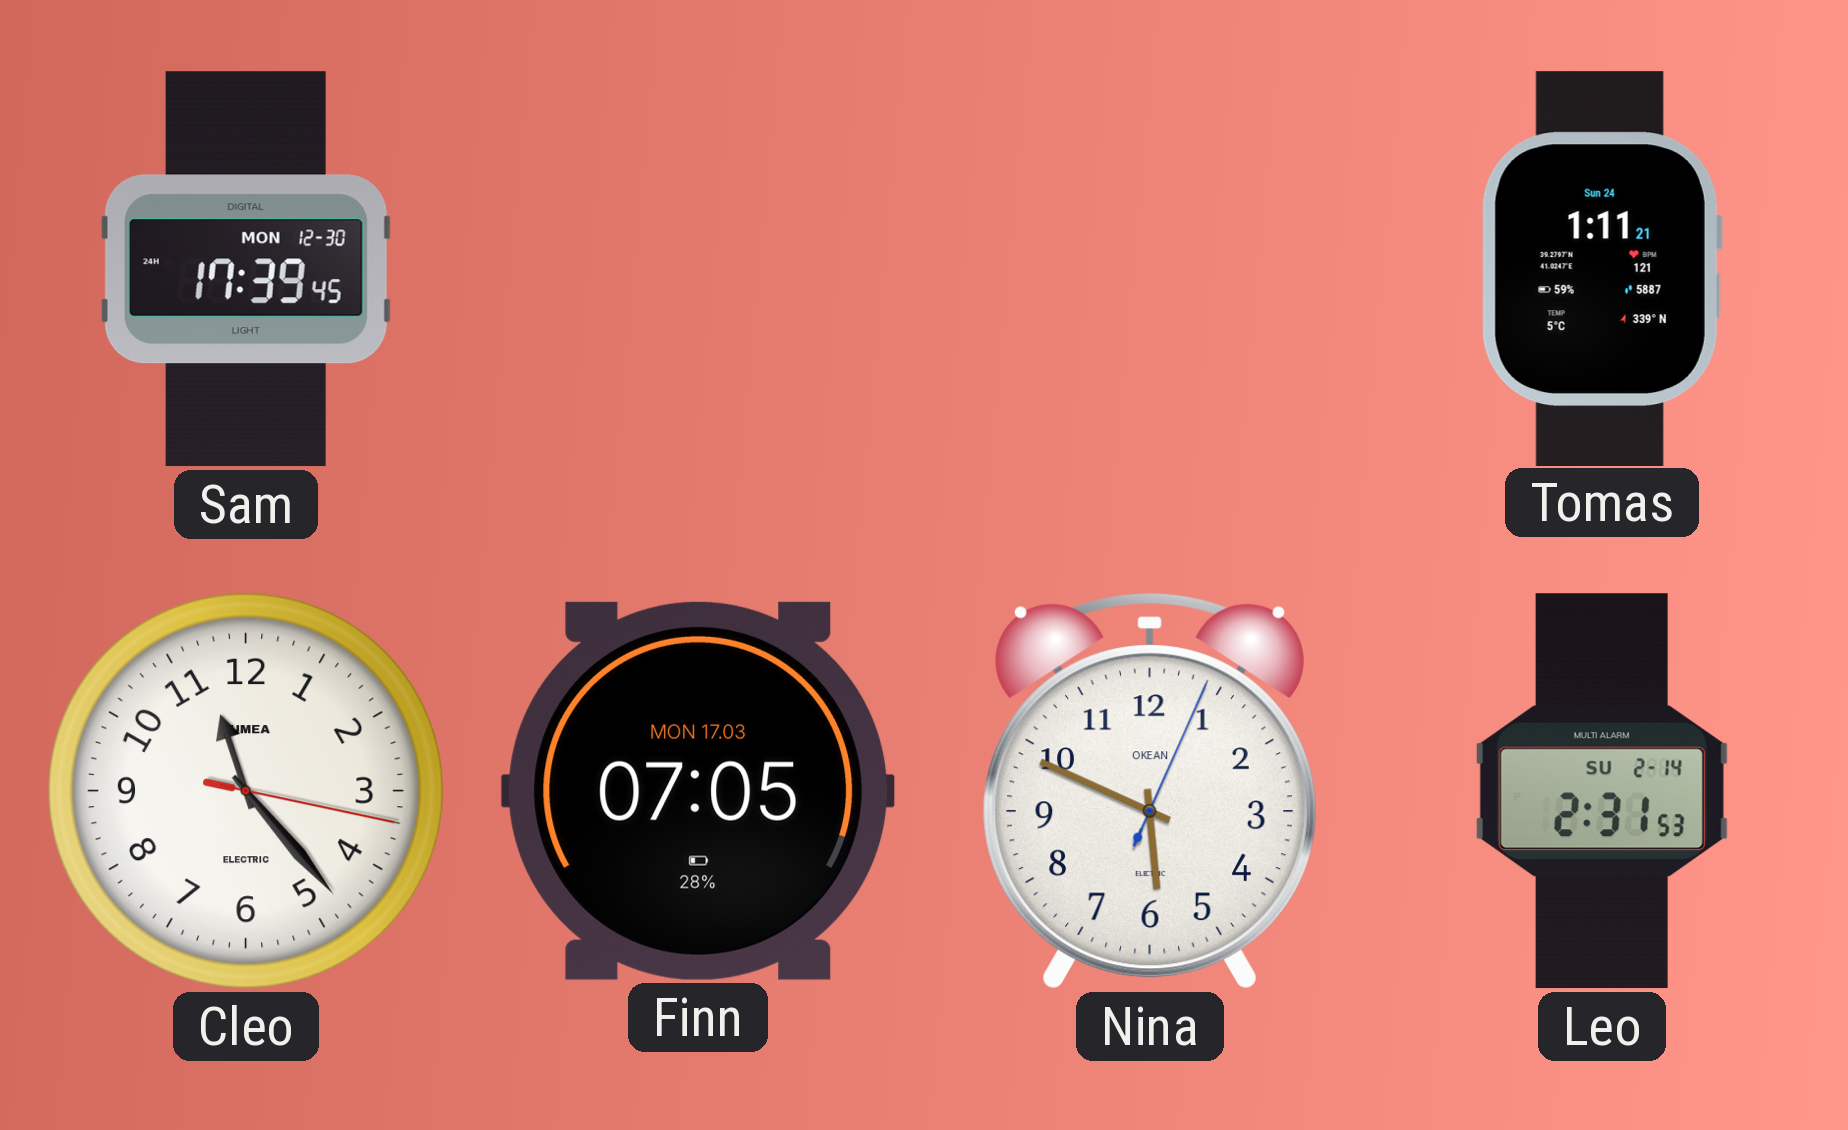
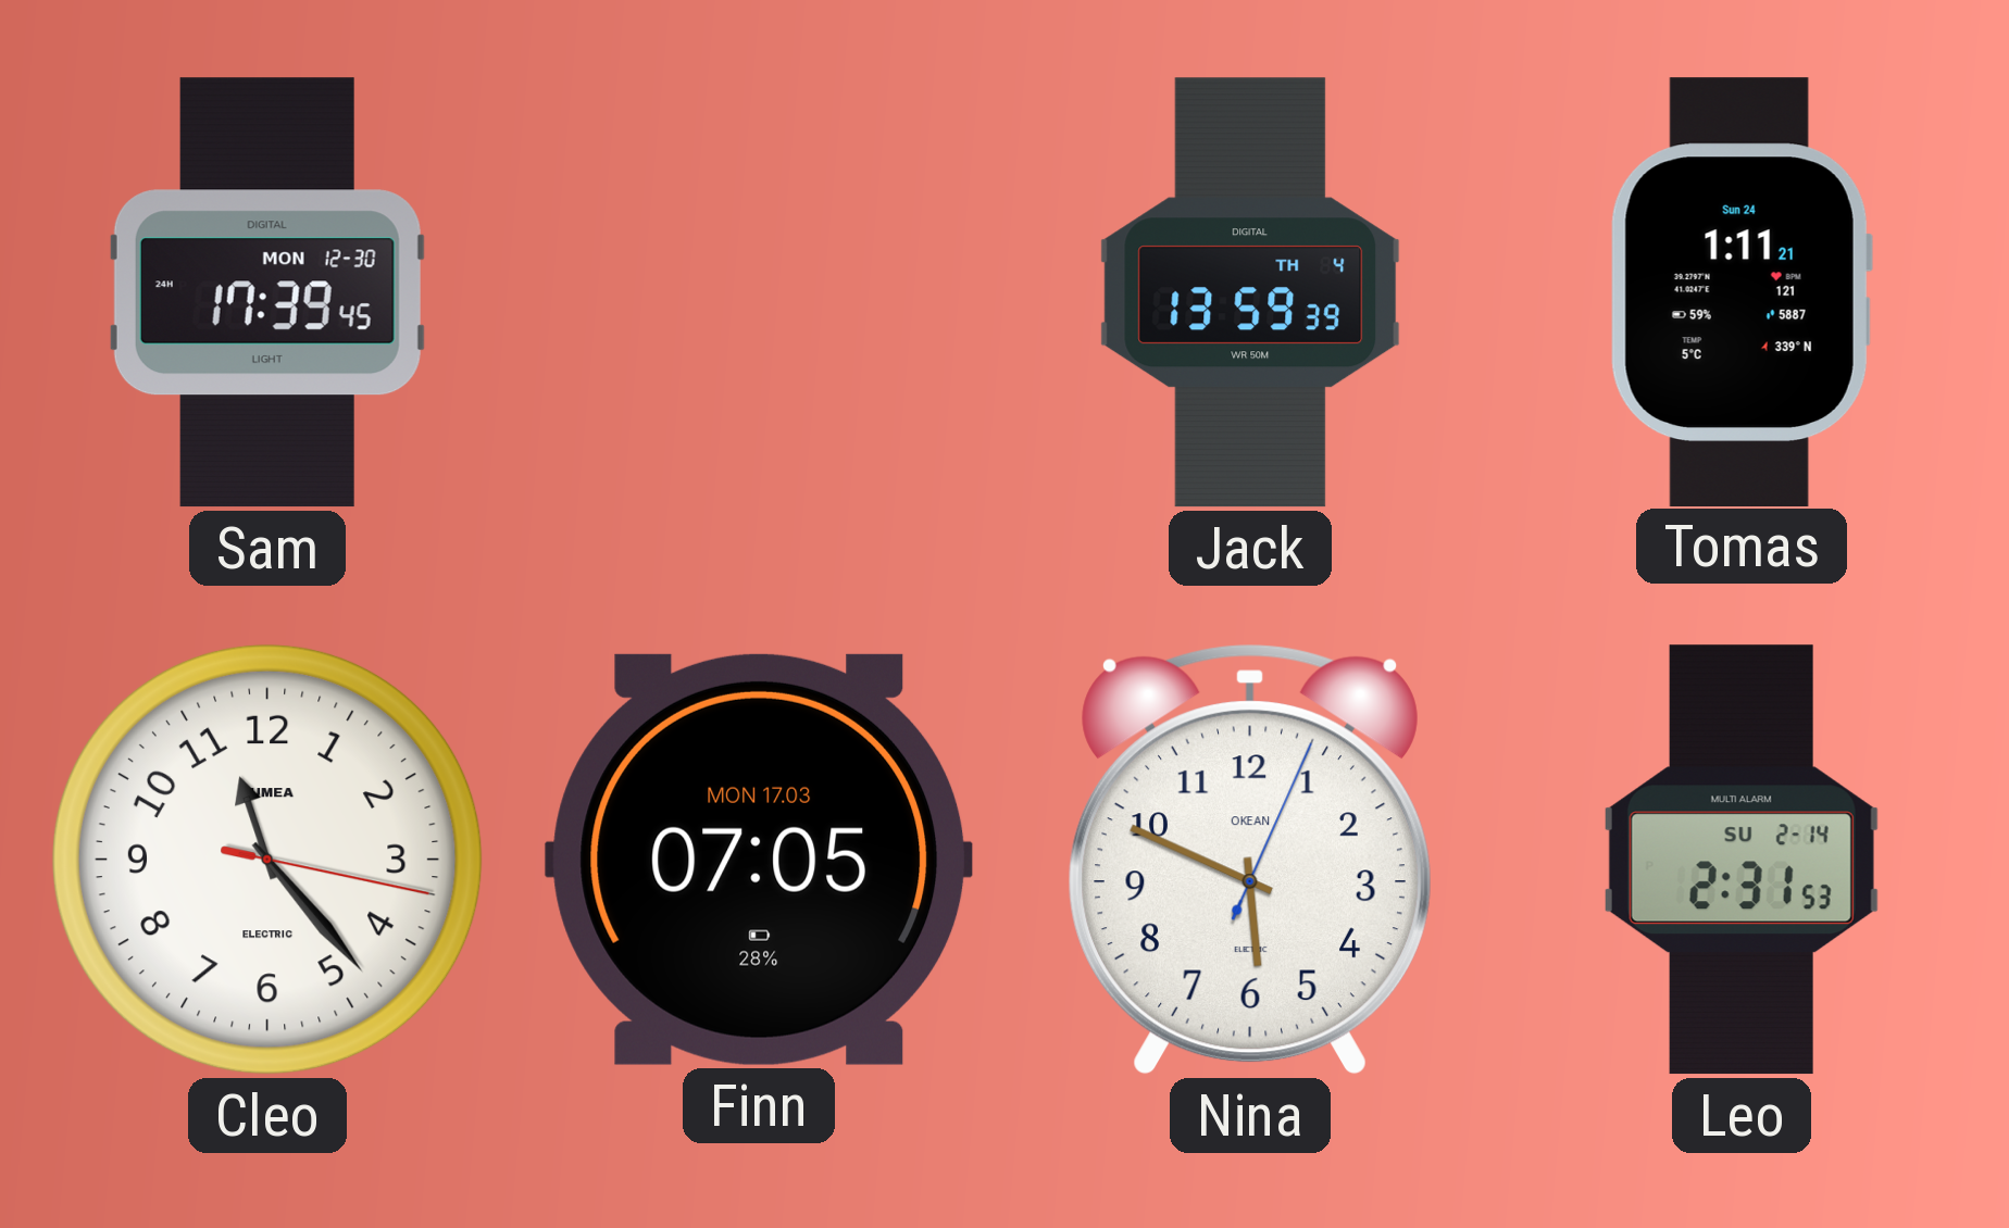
Jack: none -> 13:59
